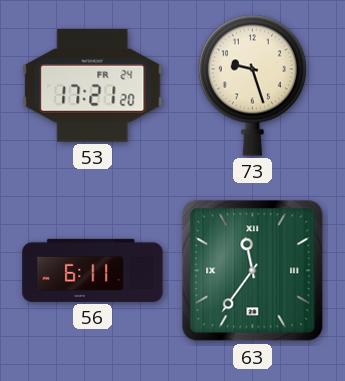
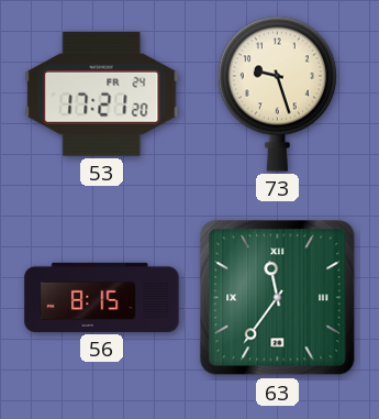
56: 6:11 -> 8:15
